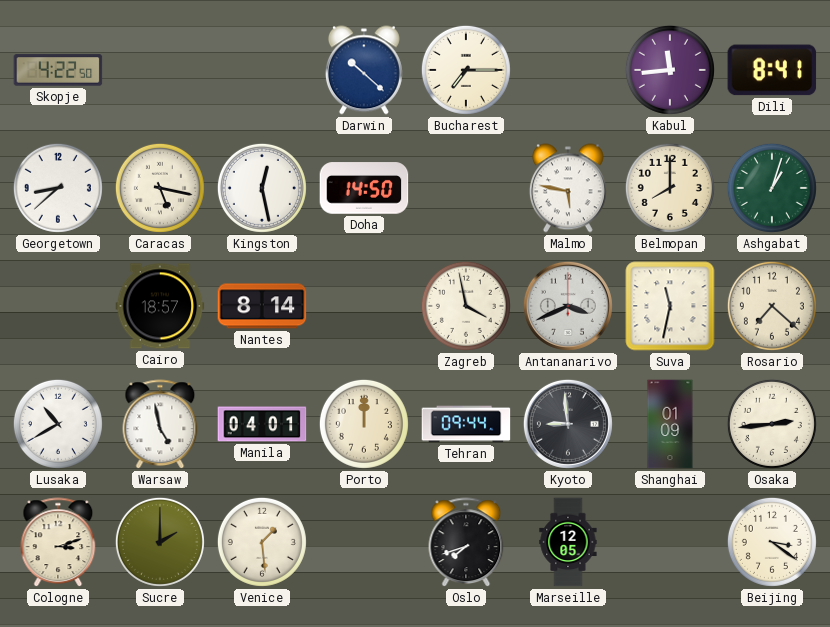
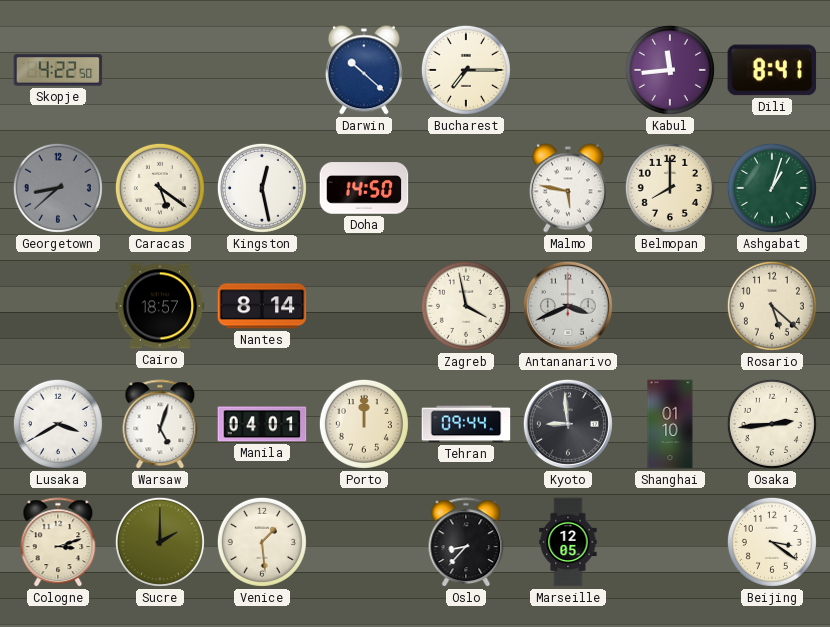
Georgetown dial: white -> grey
Caracas: 5:17 -> 5:21
Suva: 11:32 -> none
Rosario: 7:22 -> 5:22
Lusaka: 10:40 -> 3:40
Warsaw: 4:58 -> 5:03
Shanghai: 01:09 -> 01:10
Oslo: 7:42 -> 8:37
